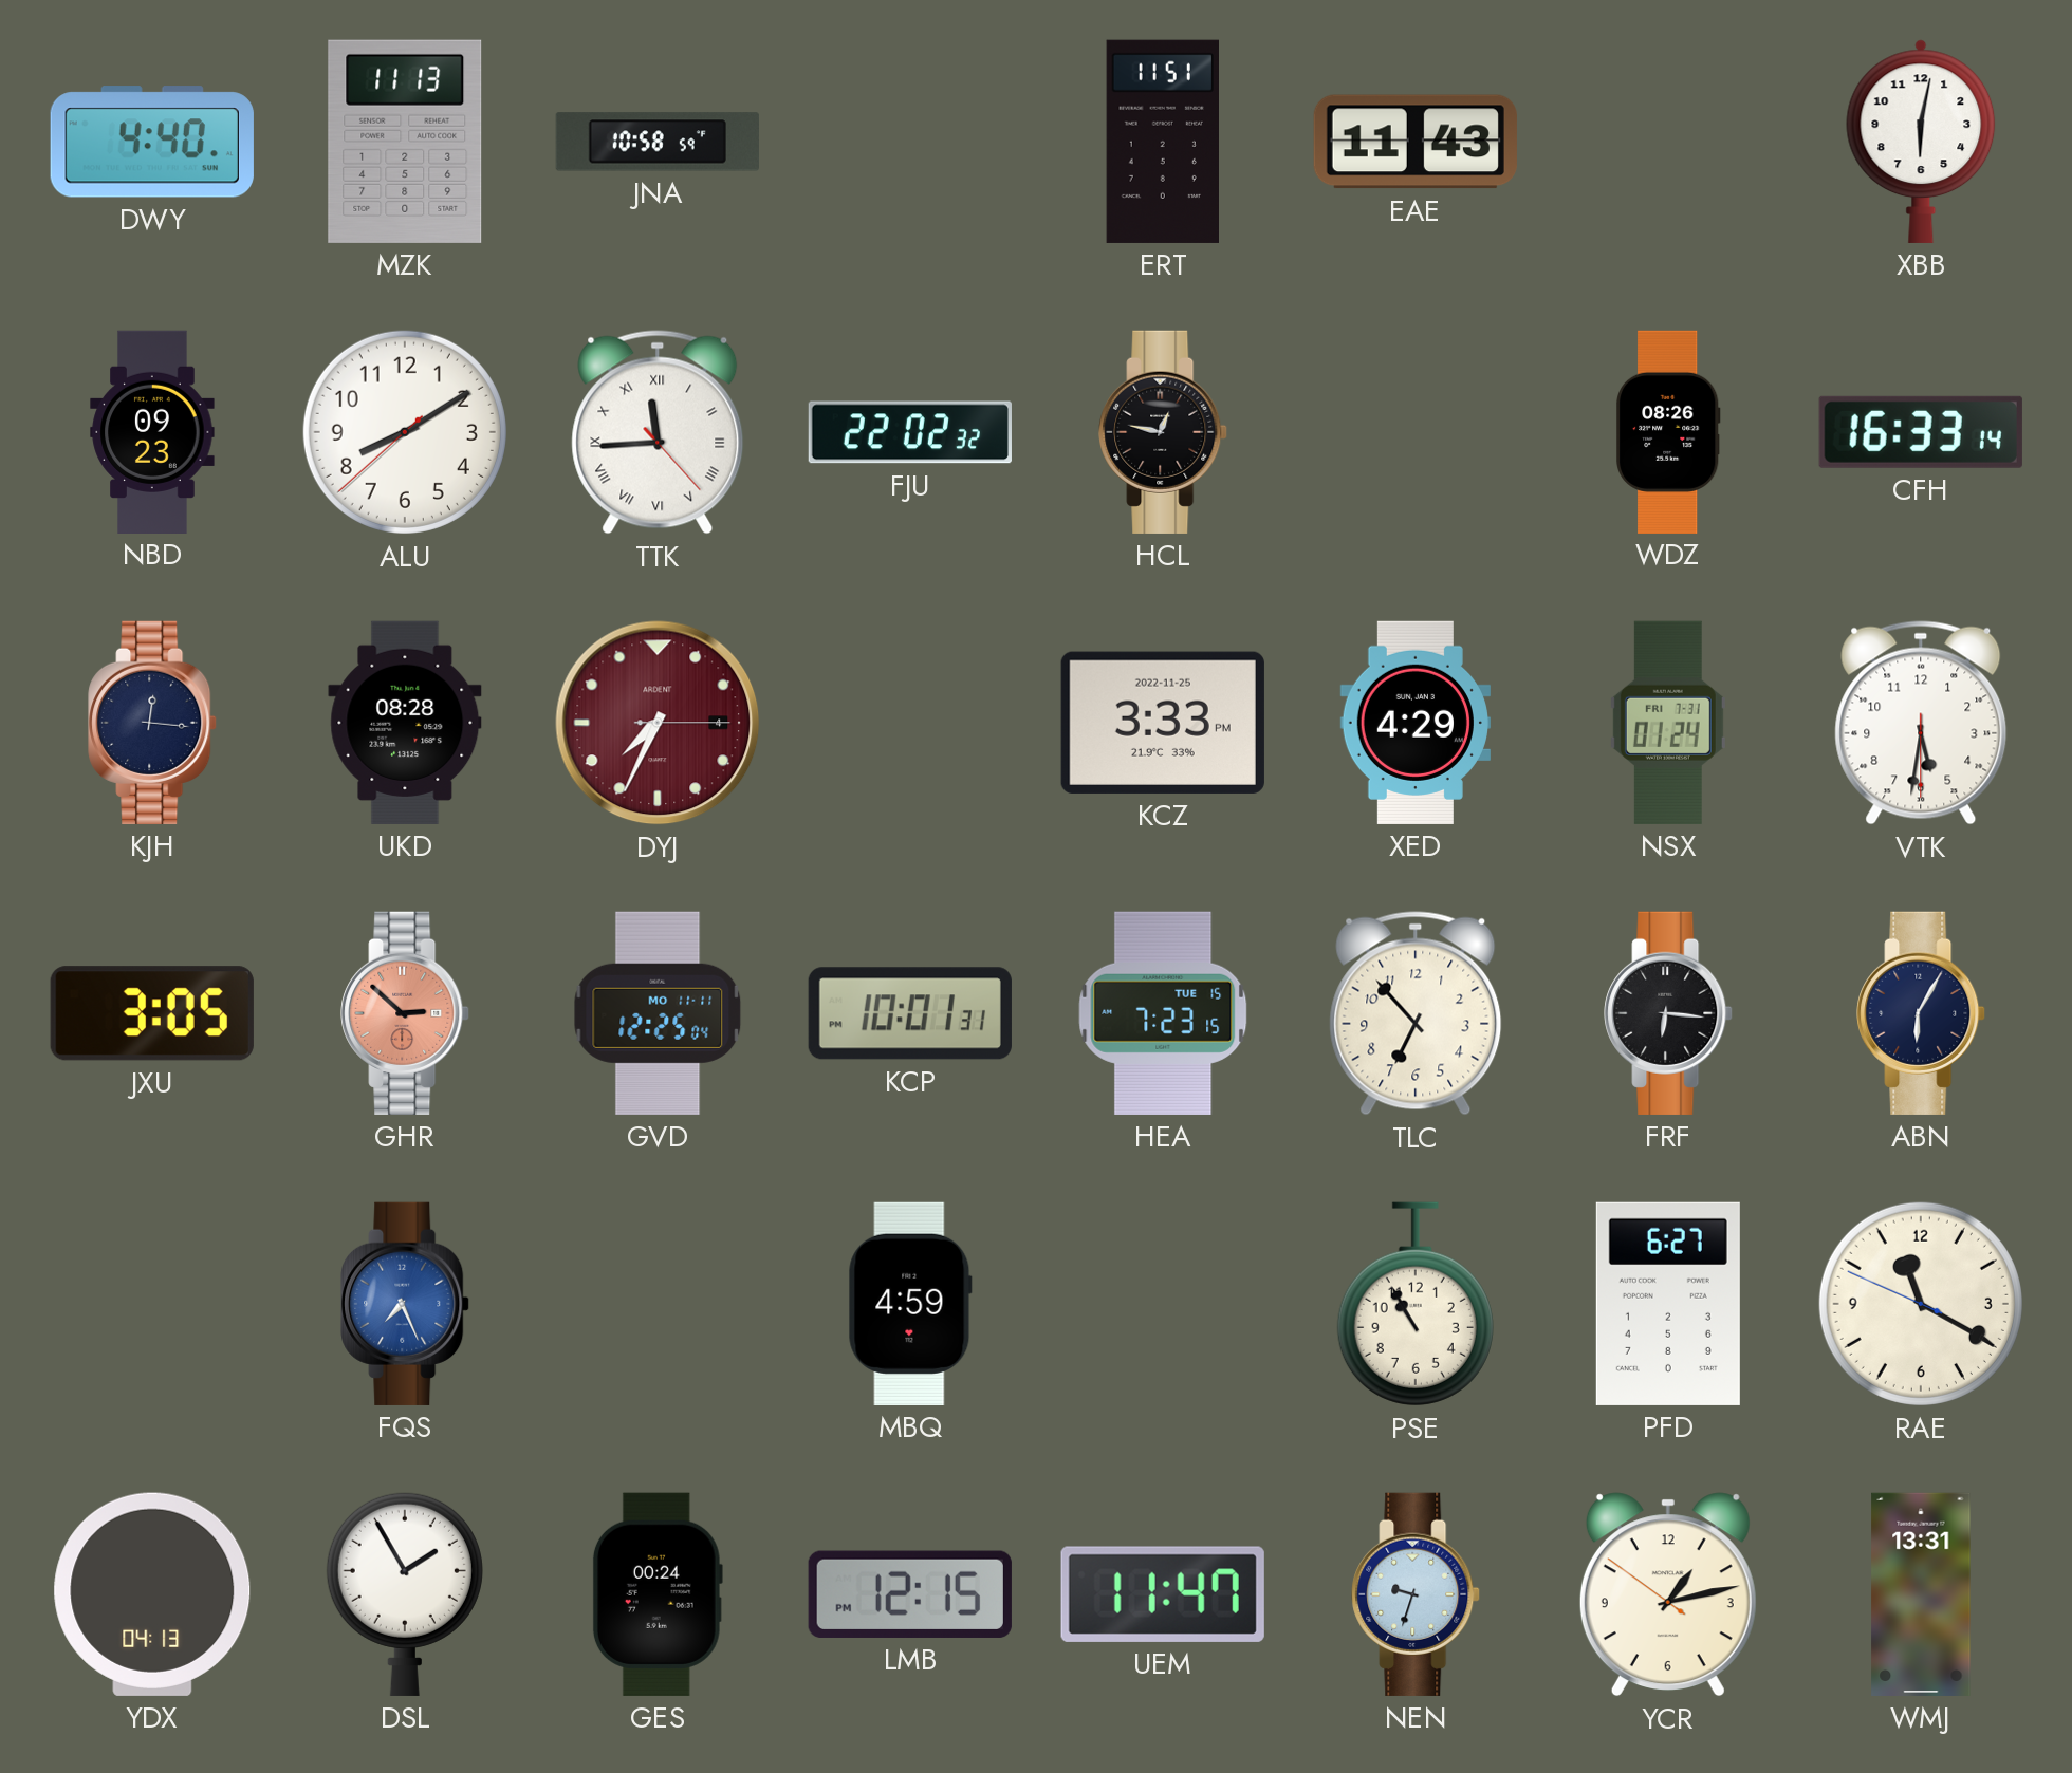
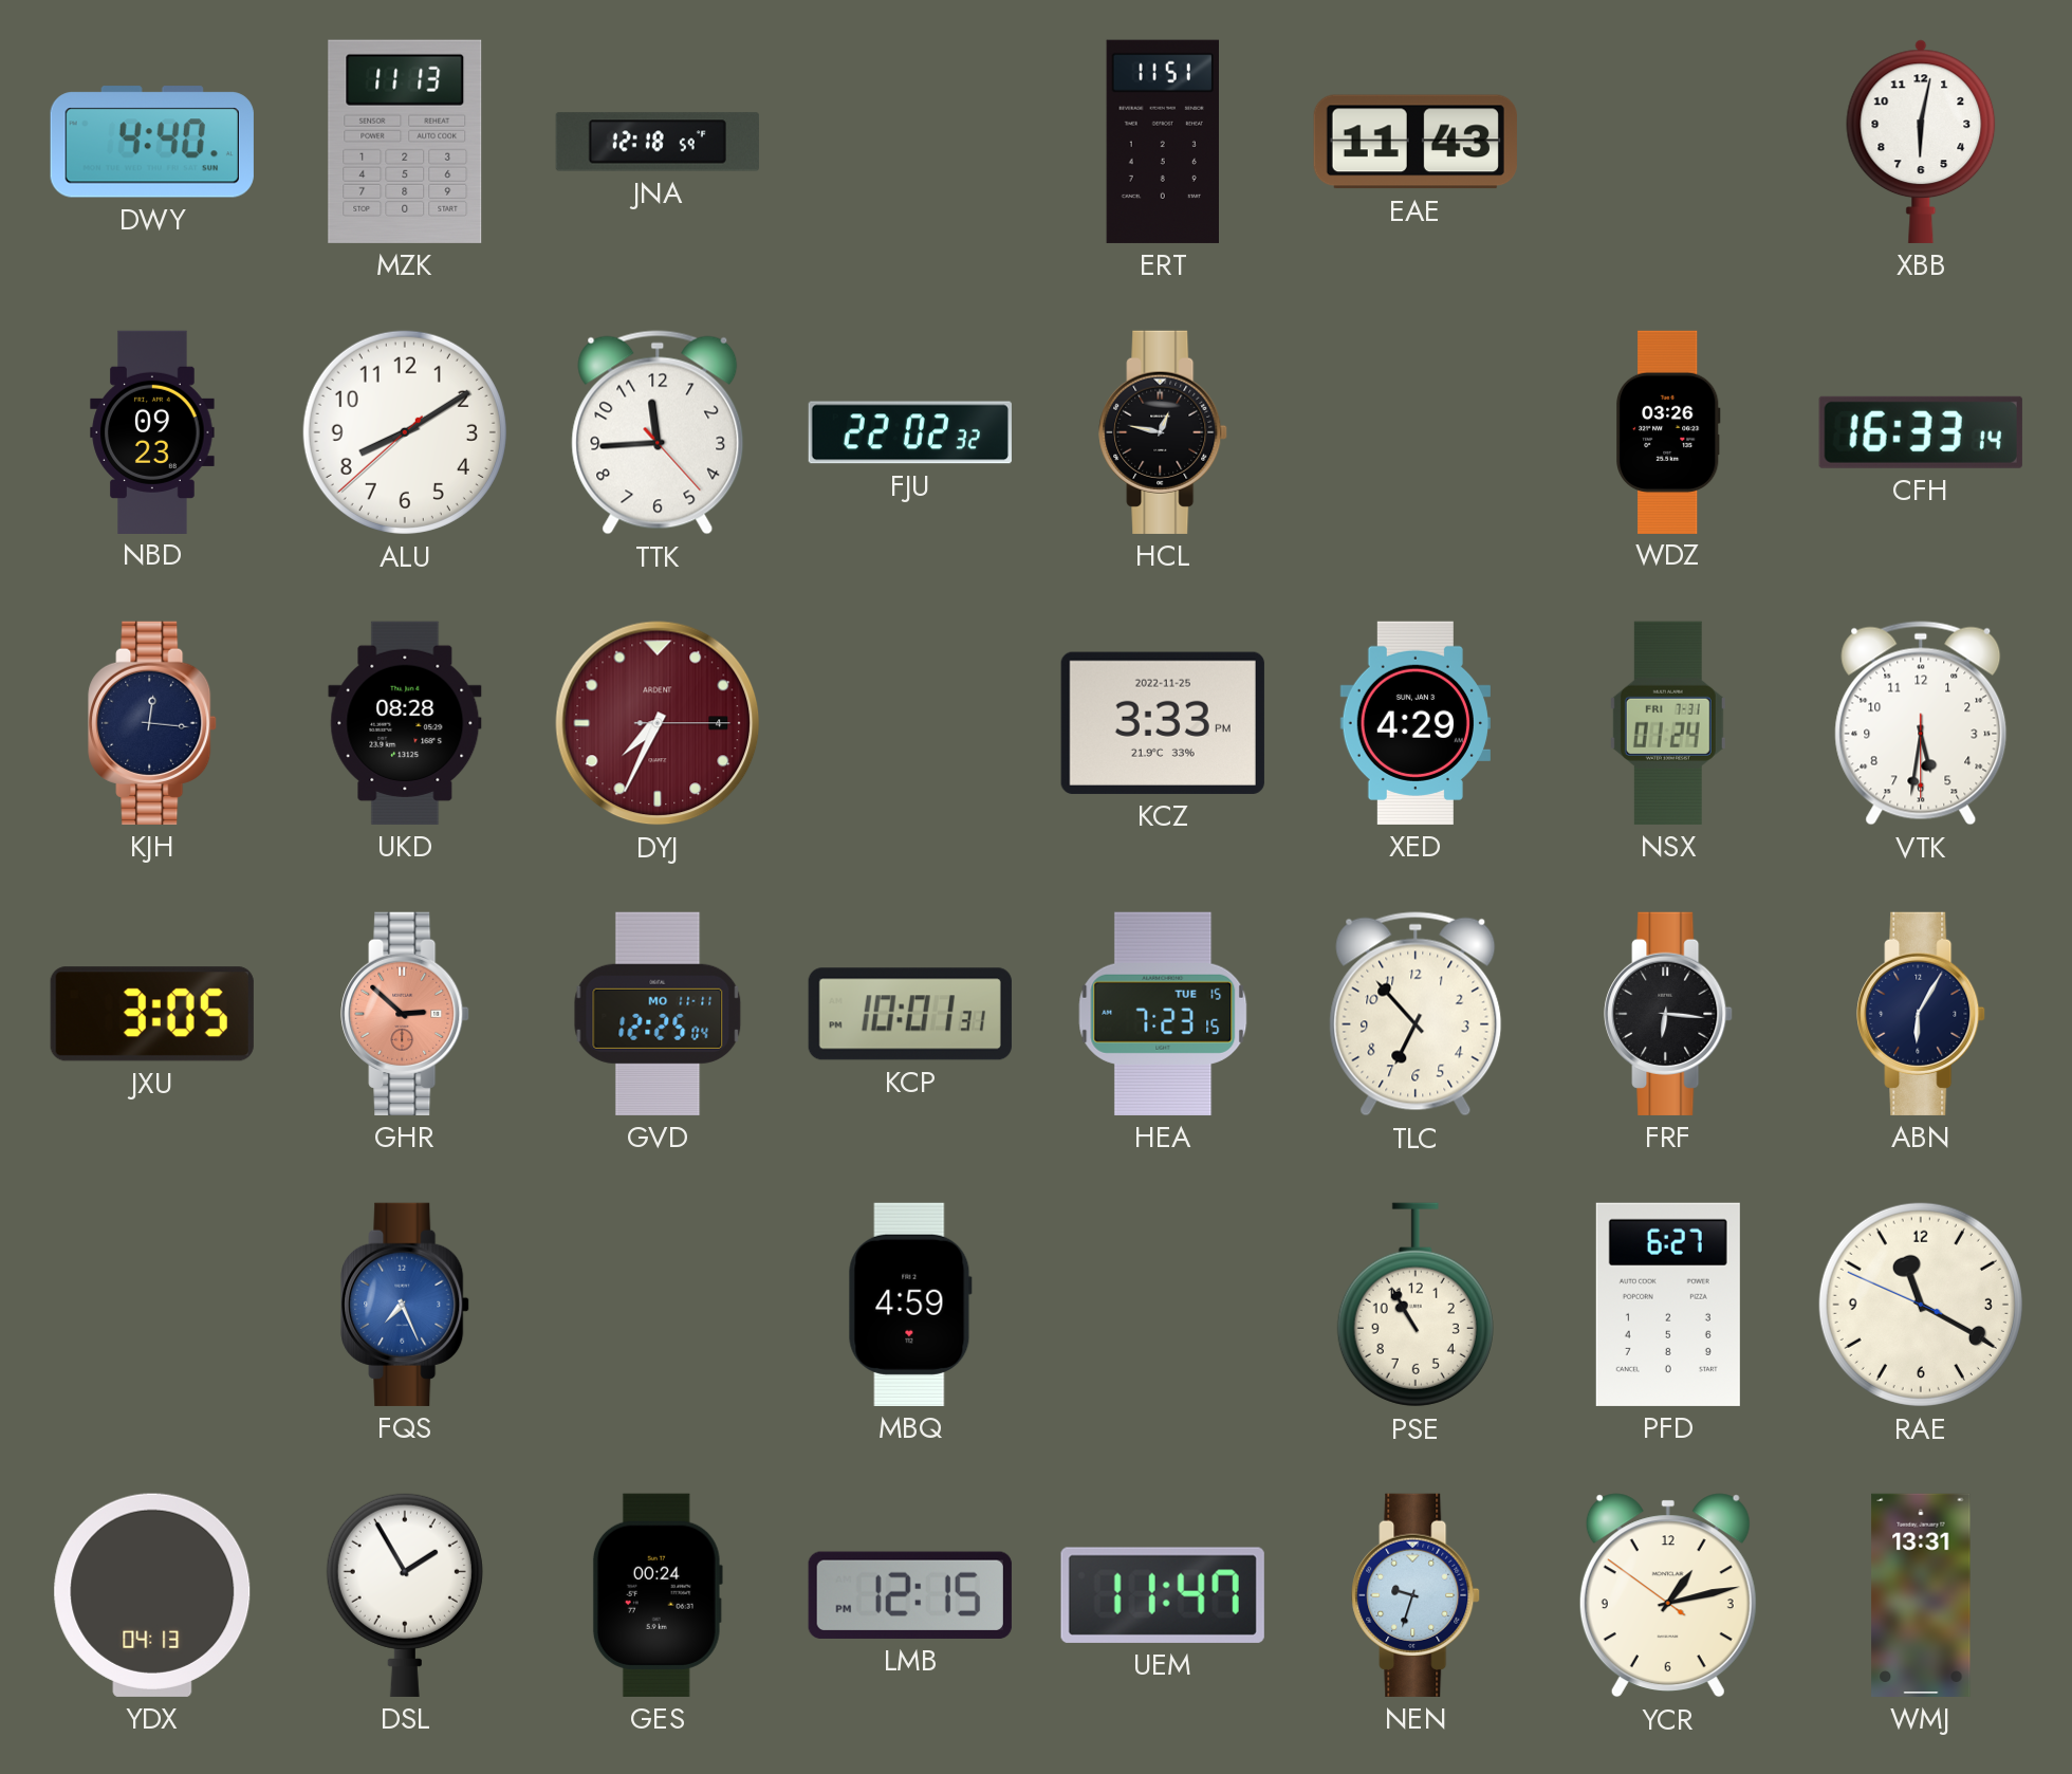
JNA: 10:58 -> 12:18
TTK numerals: Roman -> Arabic
WDZ: 08:26 -> 03:26
